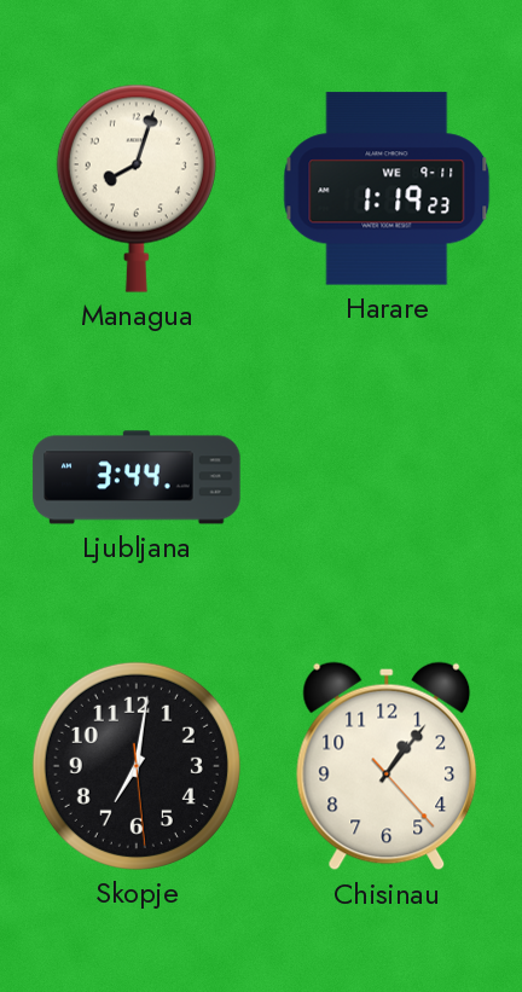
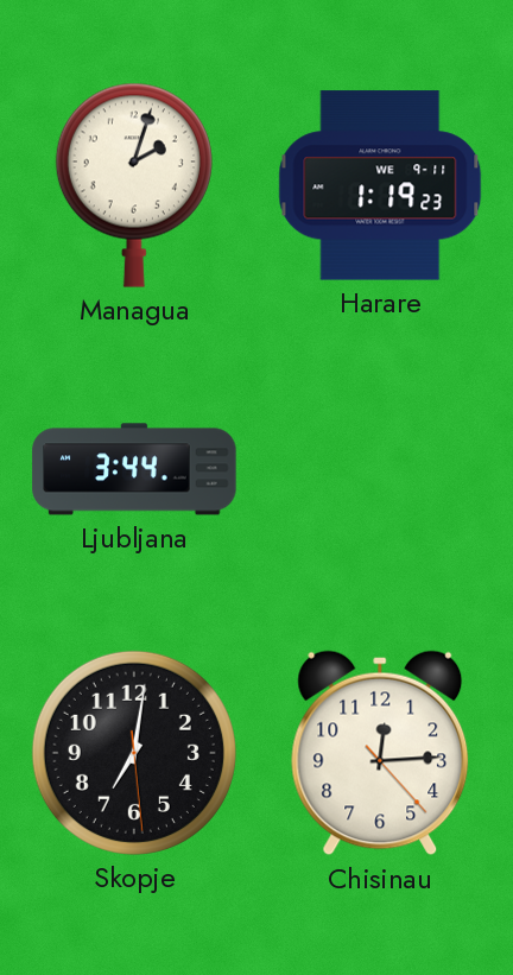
Managua: 8:03 -> 2:03
Chisinau: 1:06 -> 12:14
